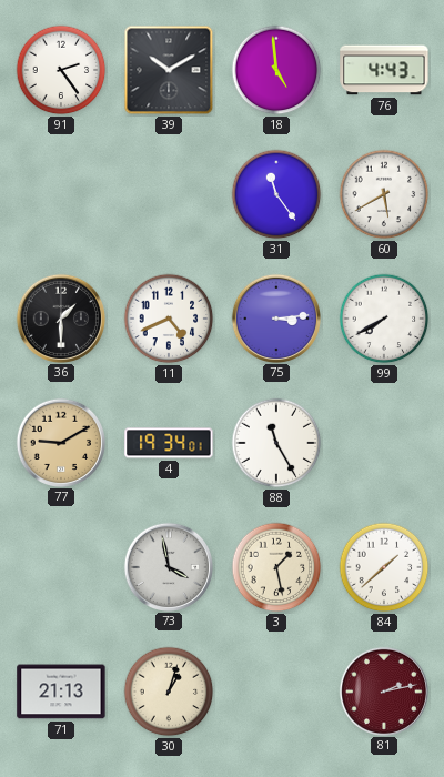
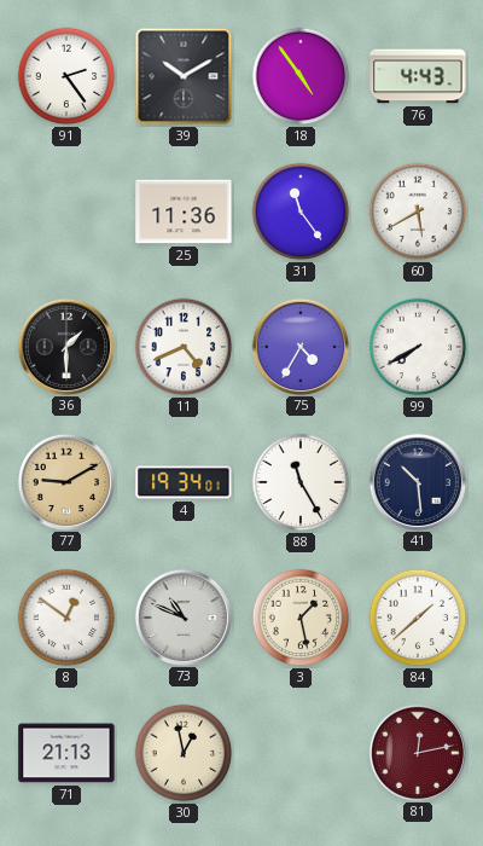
18: 4:59 -> 4:54
25: none -> 11:36
75: 3:14 -> 4:35
41: none -> 10:29
8: none -> 12:51
73: 3:58 -> 10:49
30: 1:03 -> 12:58
81: 2:13 -> 12:13
